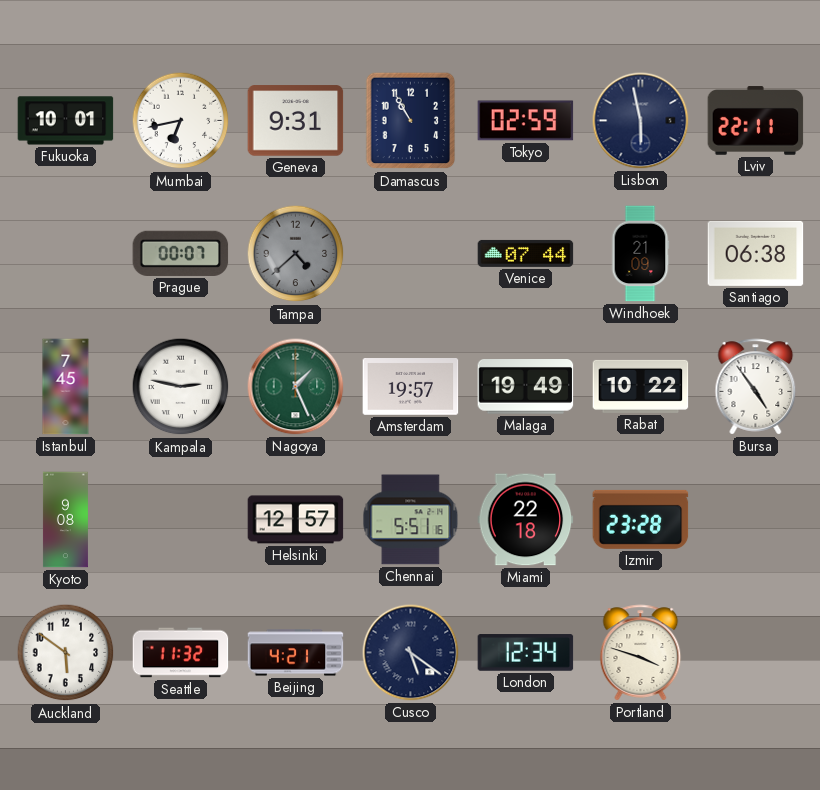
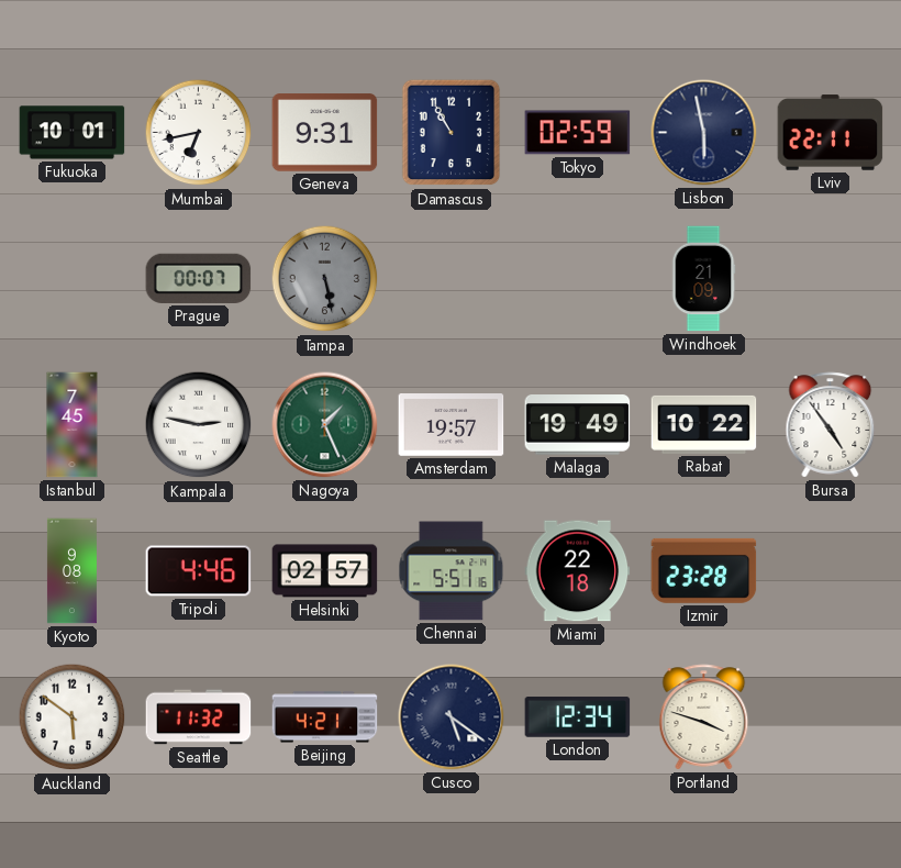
Tampa: 4:38 -> 5:28
Venice: 07:44 -> none
Santiago: 06:38 -> none
Tripoli: none -> 4:46
Helsinki: 12:57 -> 02:57
